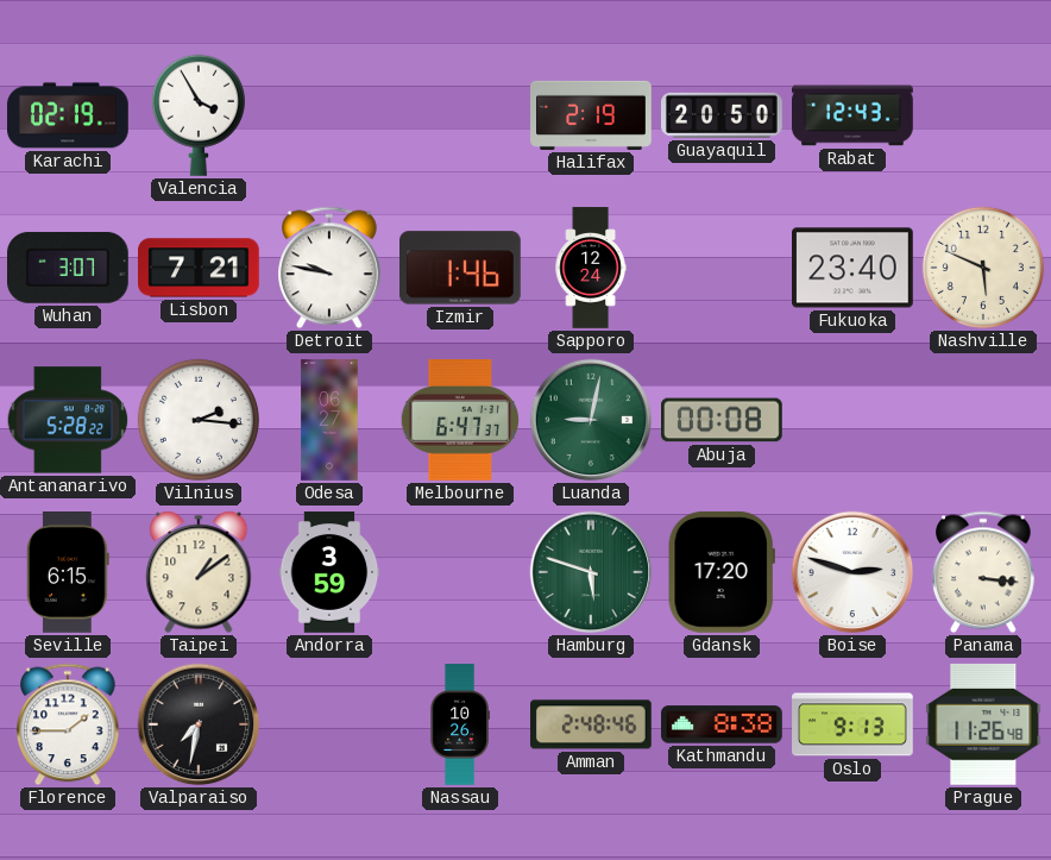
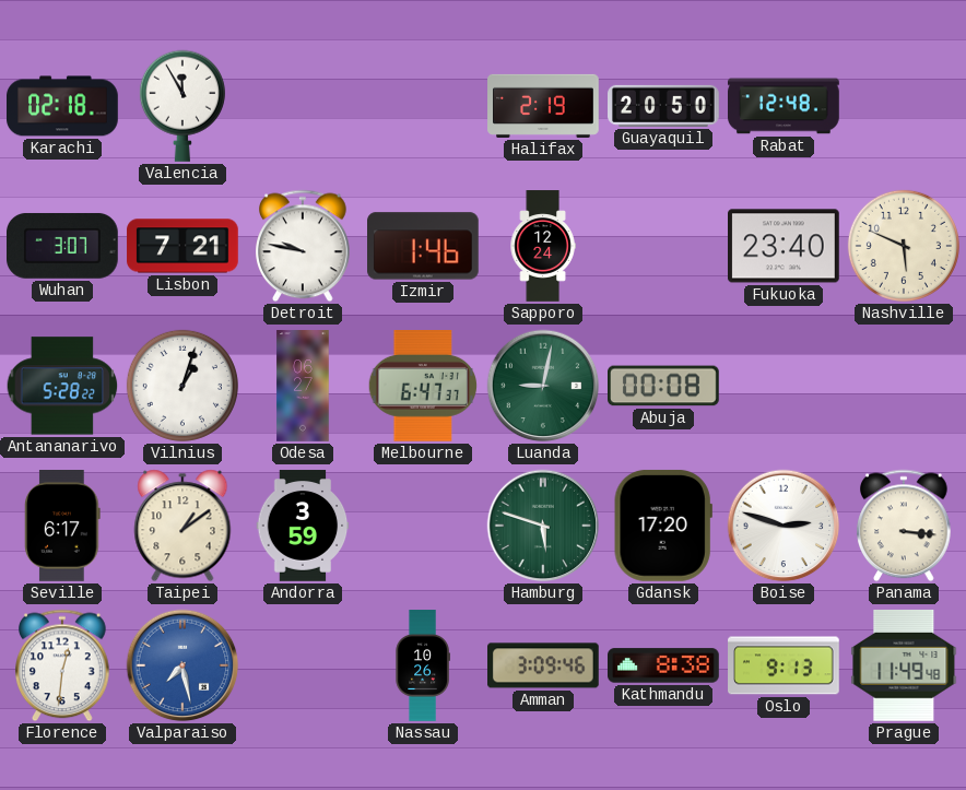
Karachi: 02:19 -> 02:18
Valencia: 3:55 -> 11:55
Rabat: 12:43 -> 12:48
Vilnius: 2:16 -> 1:03
Seville: 6:15 -> 6:17
Florence: 1:45 -> 12:31
Valparaiso: 7:32 -> 7:28
Valparaiso dial: black -> blue
Amman: 2:48 -> 3:09
Prague: 11:26 -> 11:49
